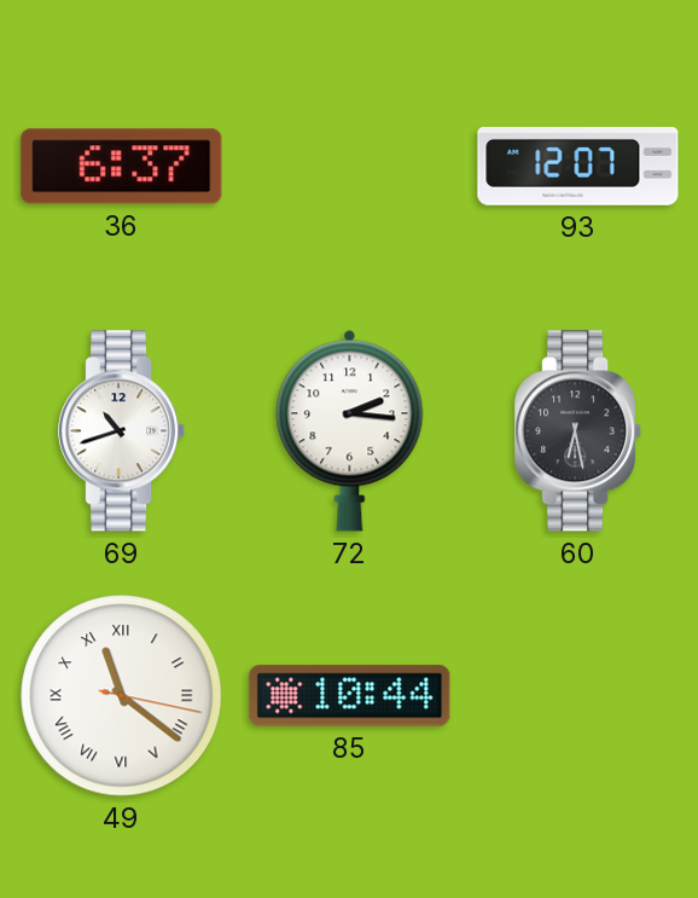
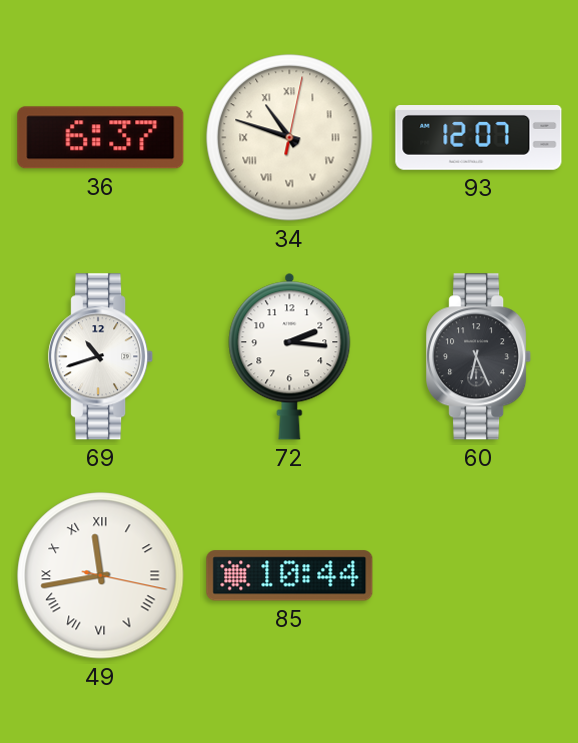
34: none -> 10:48
60: 6:28 -> 6:26
49: 11:21 -> 11:43
